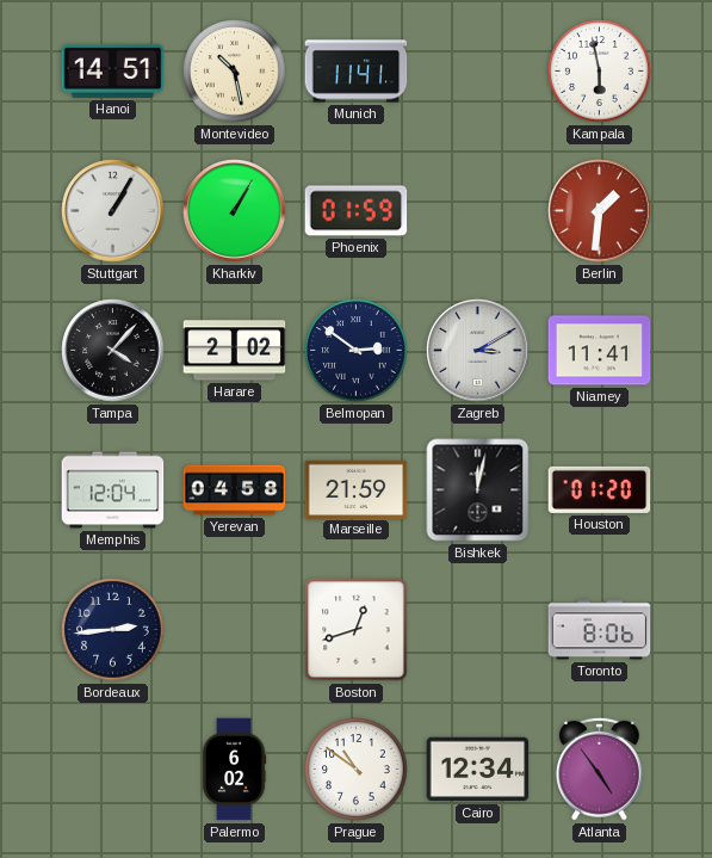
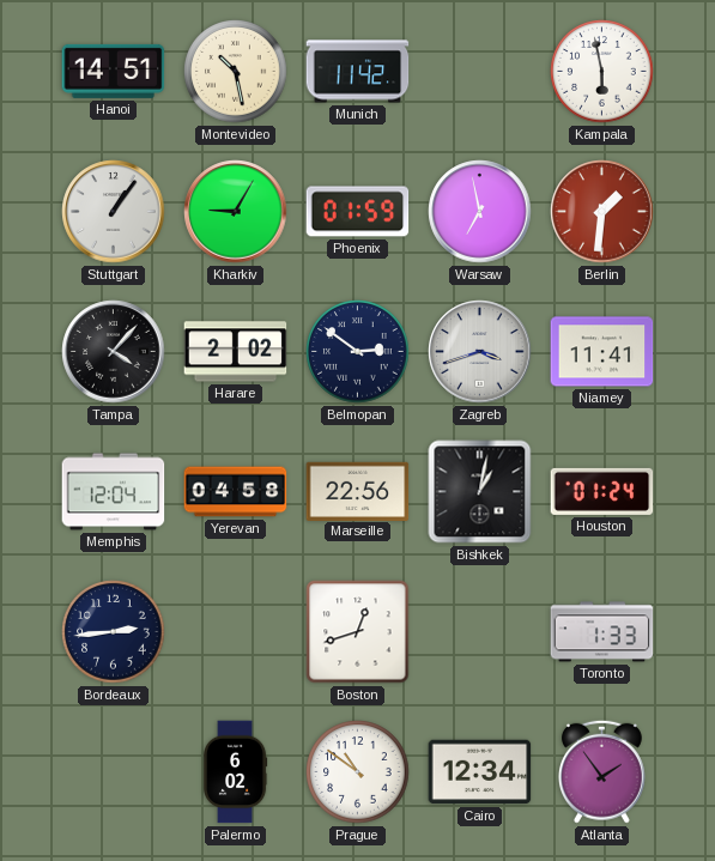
Munich: 11:41 -> 11:42
Stuttgart: 1:05 -> 1:06
Kharkiv: 1:05 -> 9:05
Warsaw: none -> 6:58
Zagreb: 3:10 -> 3:42
Marseille: 21:59 -> 22:56
Bishkek: 12:02 -> 1:02
Houston: 01:20 -> 01:24
Toronto: 8:06 -> 1:33
Atlanta: 4:54 -> 1:54
